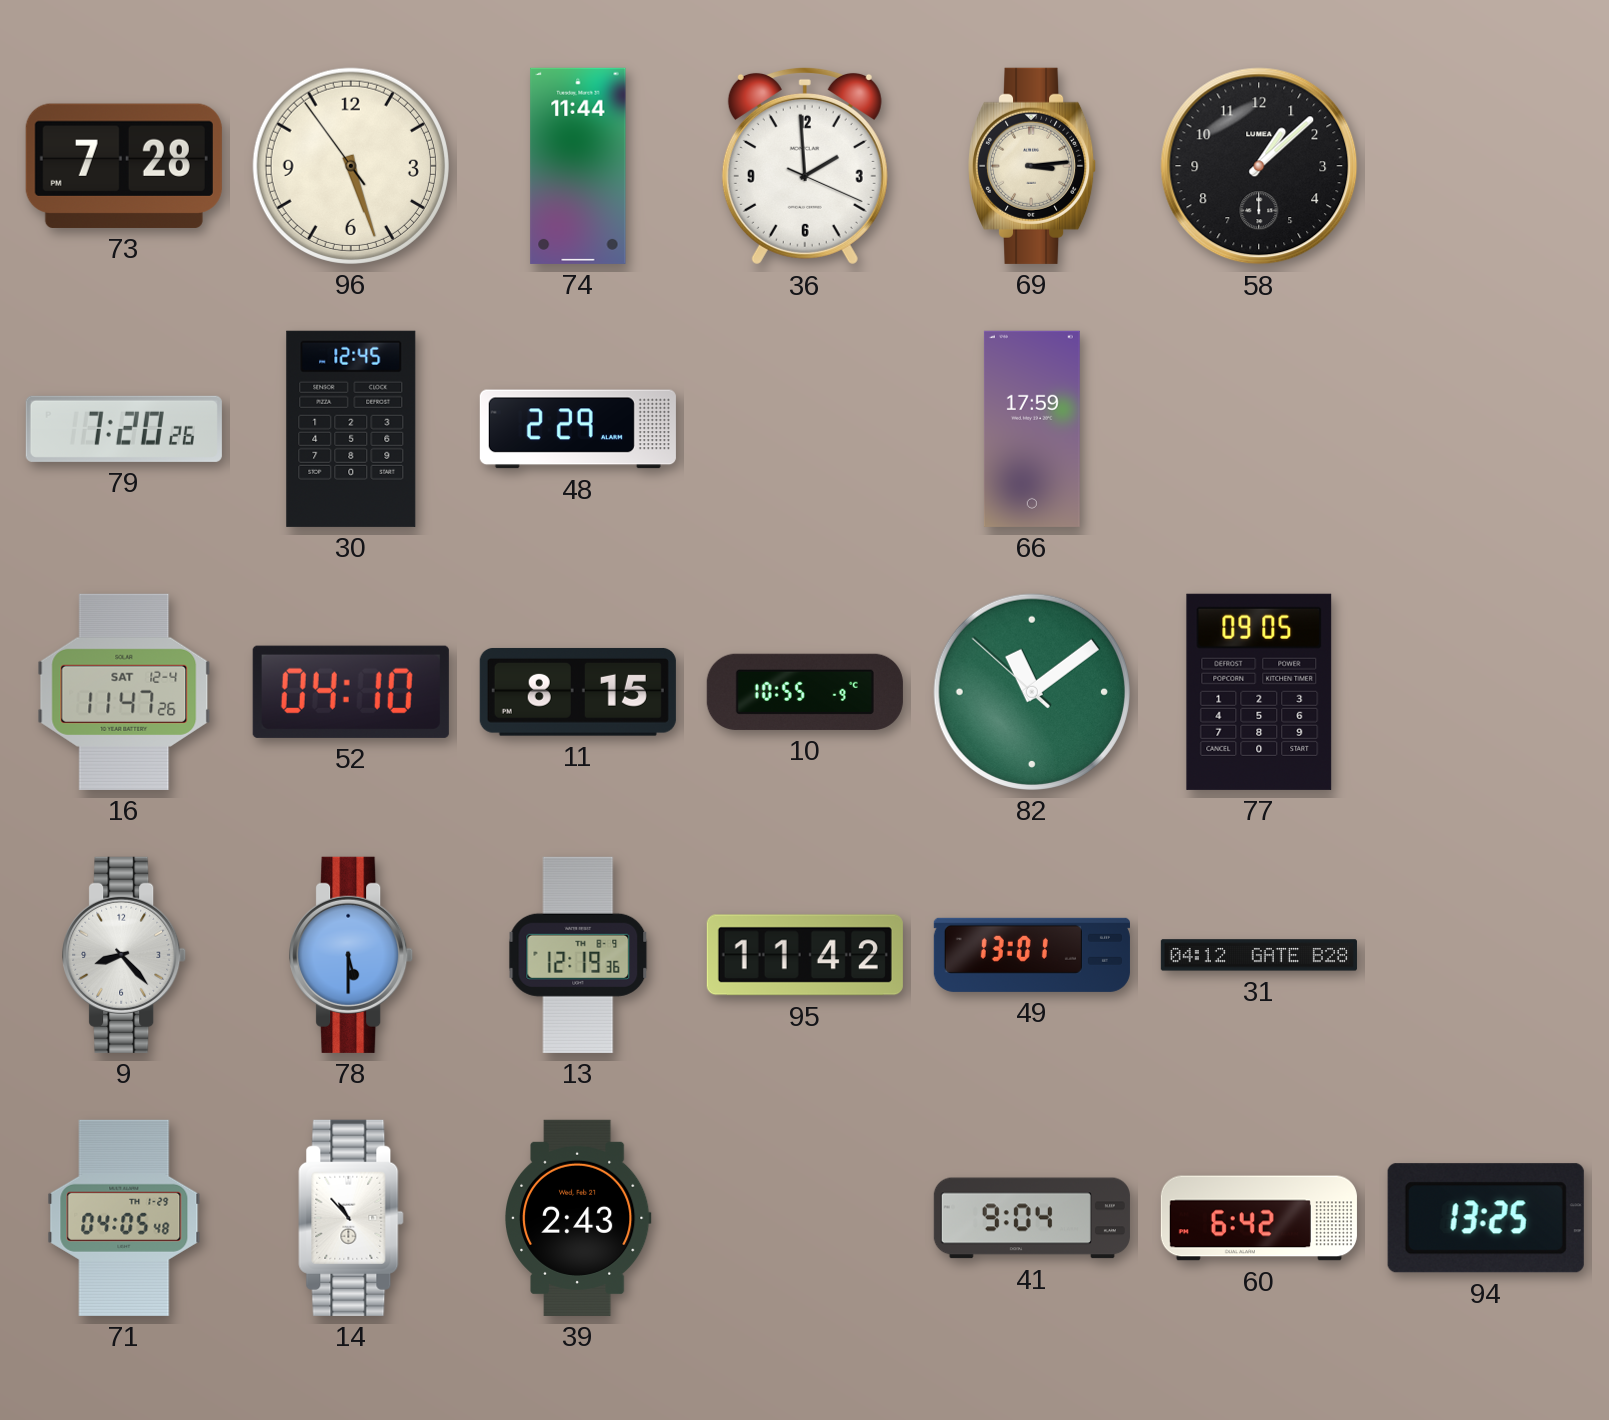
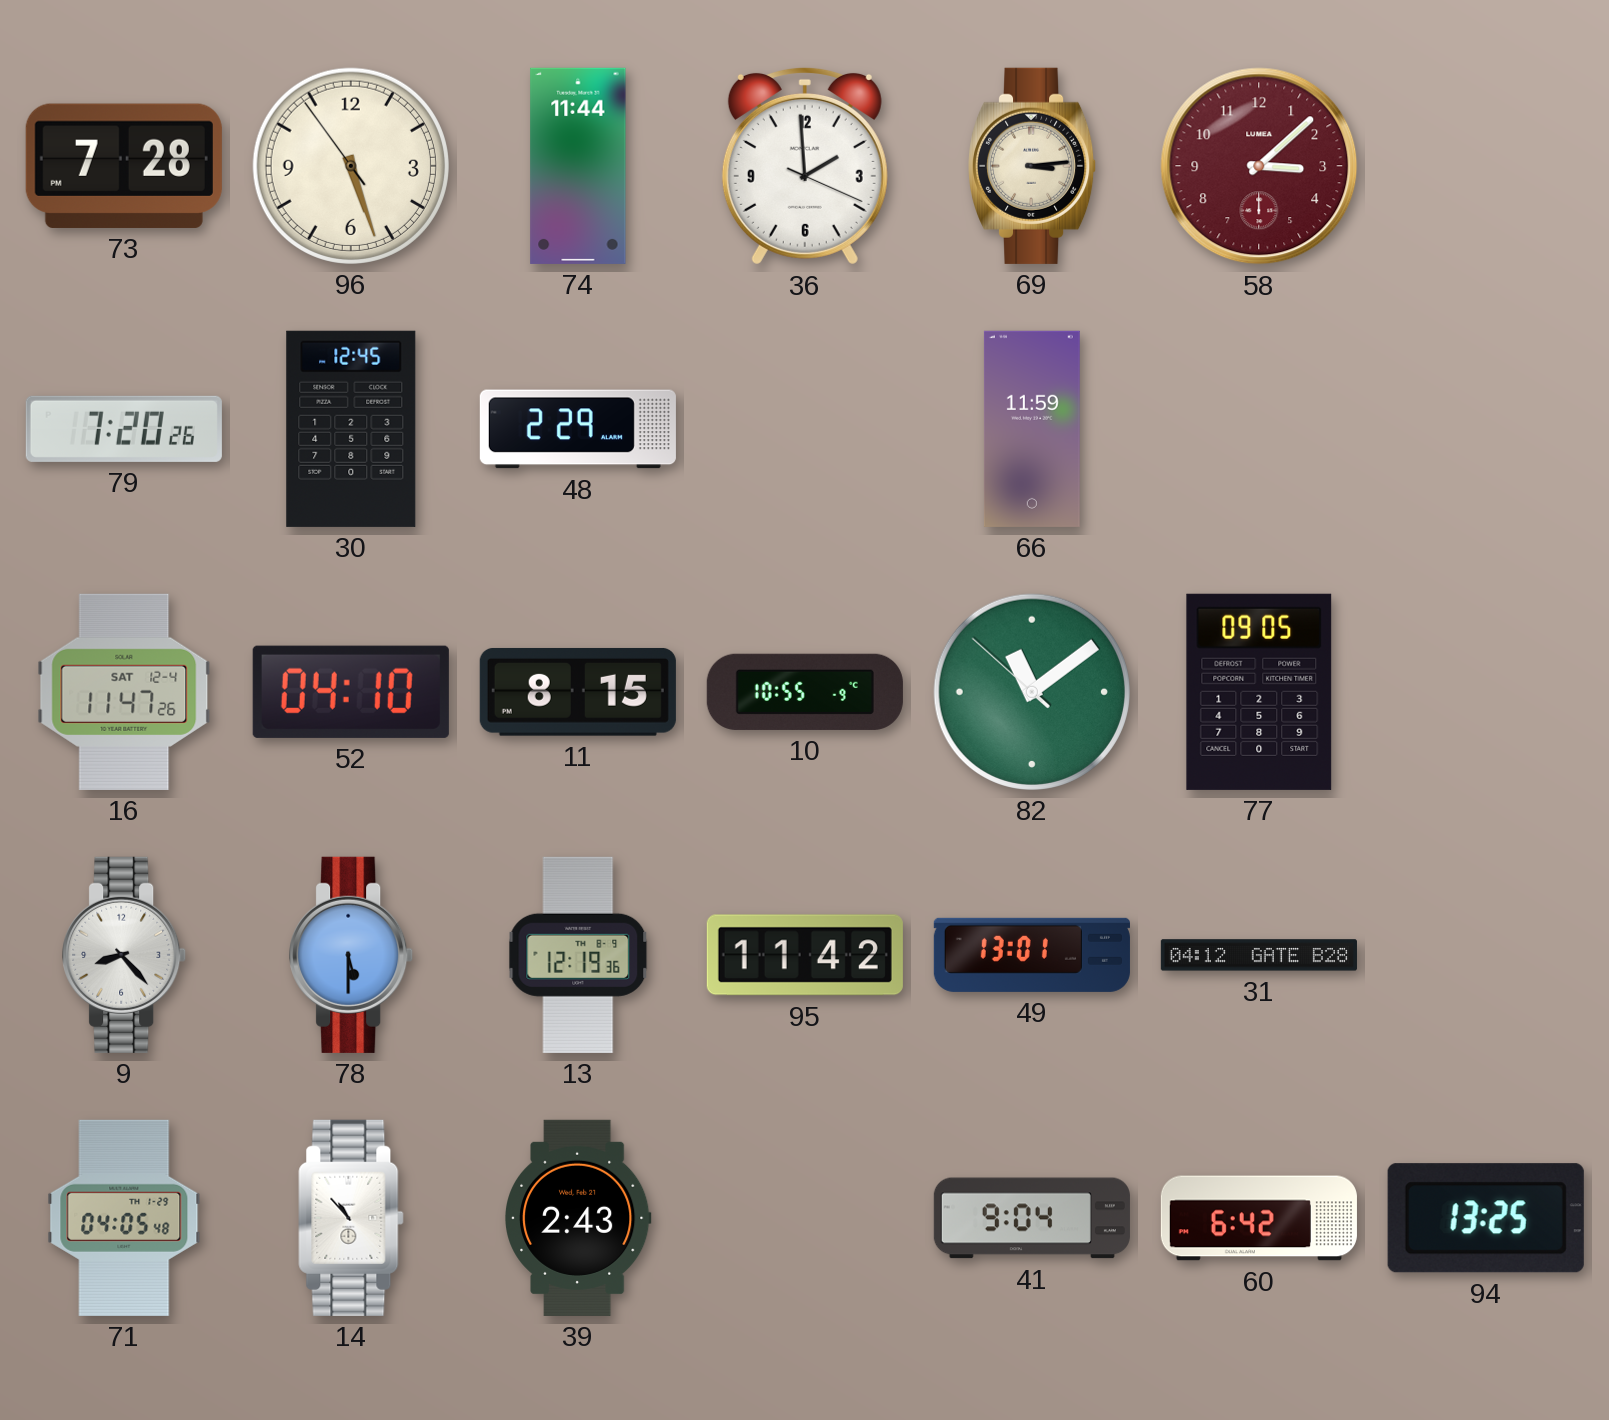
58: 1:08 -> 3:08
58 dial: black -> burgundy
66: 17:59 -> 11:59
